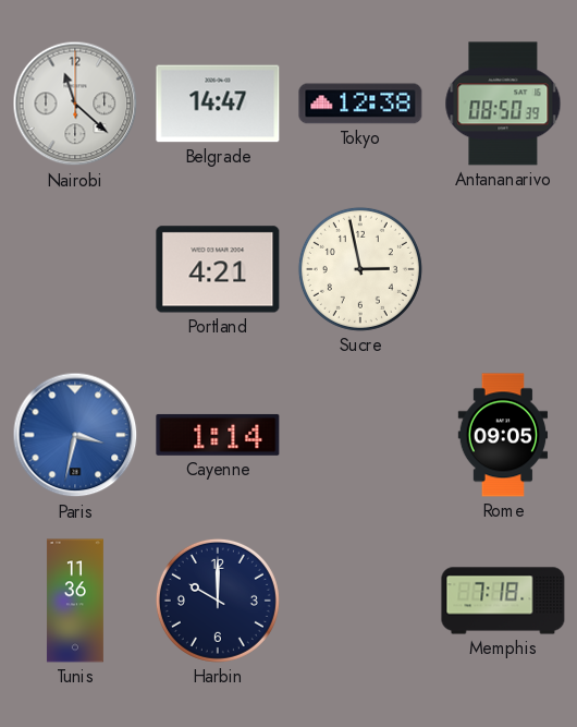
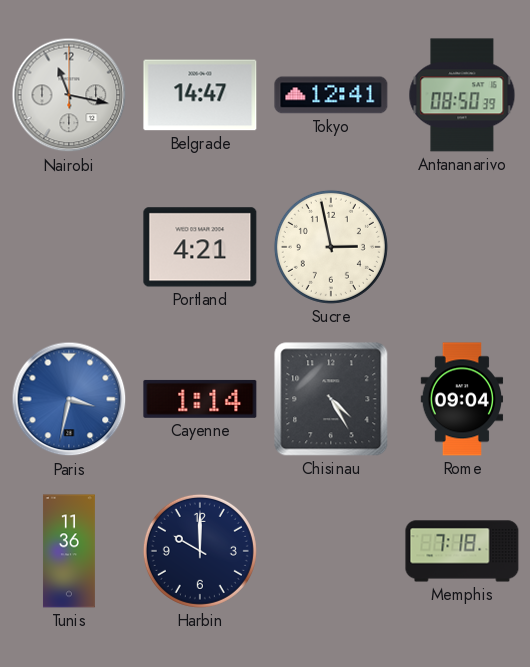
Nairobi: 11:22 -> 11:17
Tokyo: 12:38 -> 12:41
Chisinau: none -> 4:25
Rome: 09:05 -> 09:04
